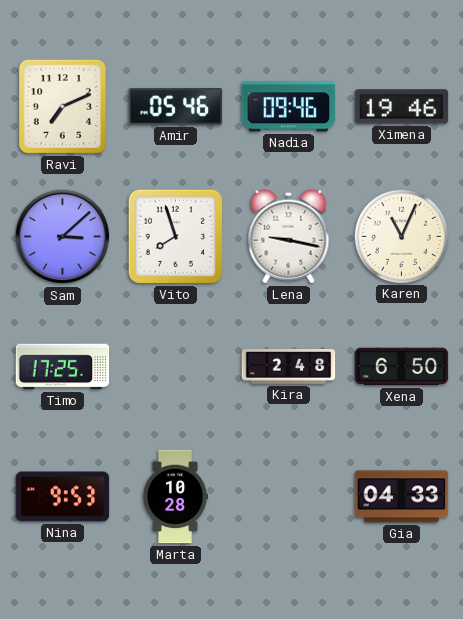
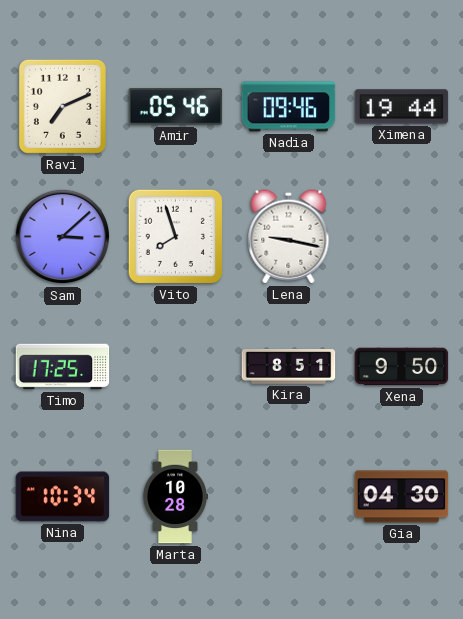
Ximena: 19:46 -> 19:44
Karen: 11:04 -> none
Kira: 2:48 -> 8:51
Xena: 6:50 -> 9:50
Nina: 9:53 -> 10:34
Gia: 04:33 -> 04:30
